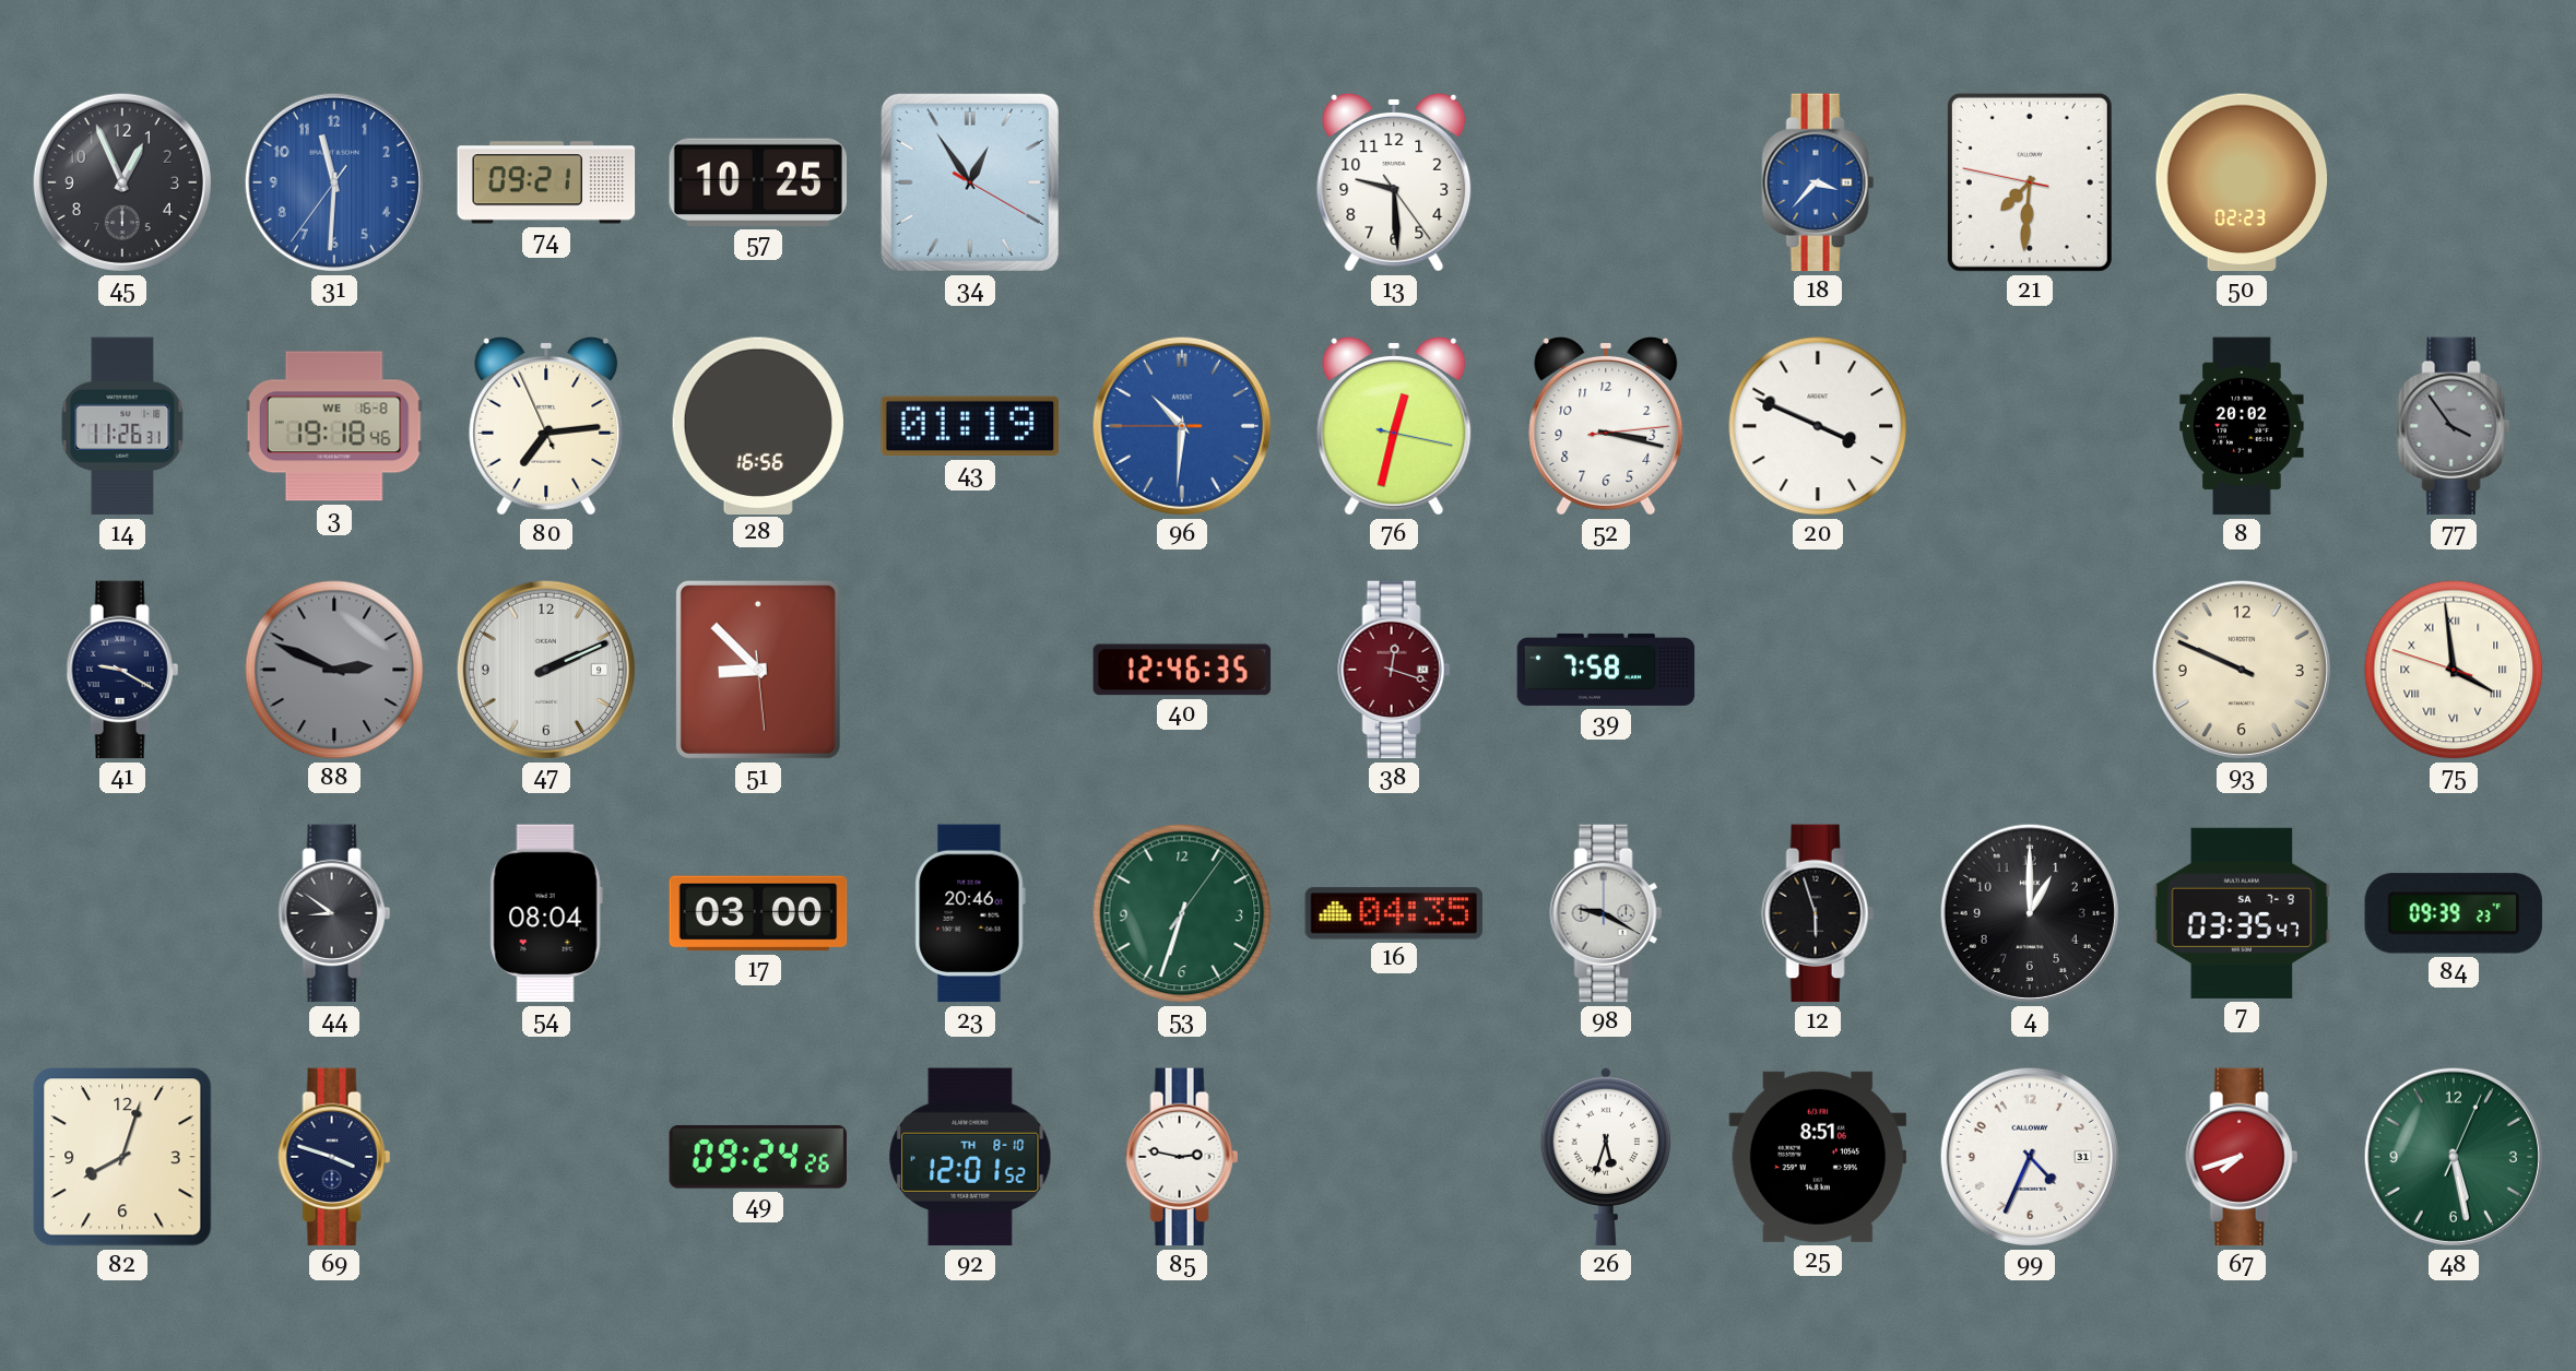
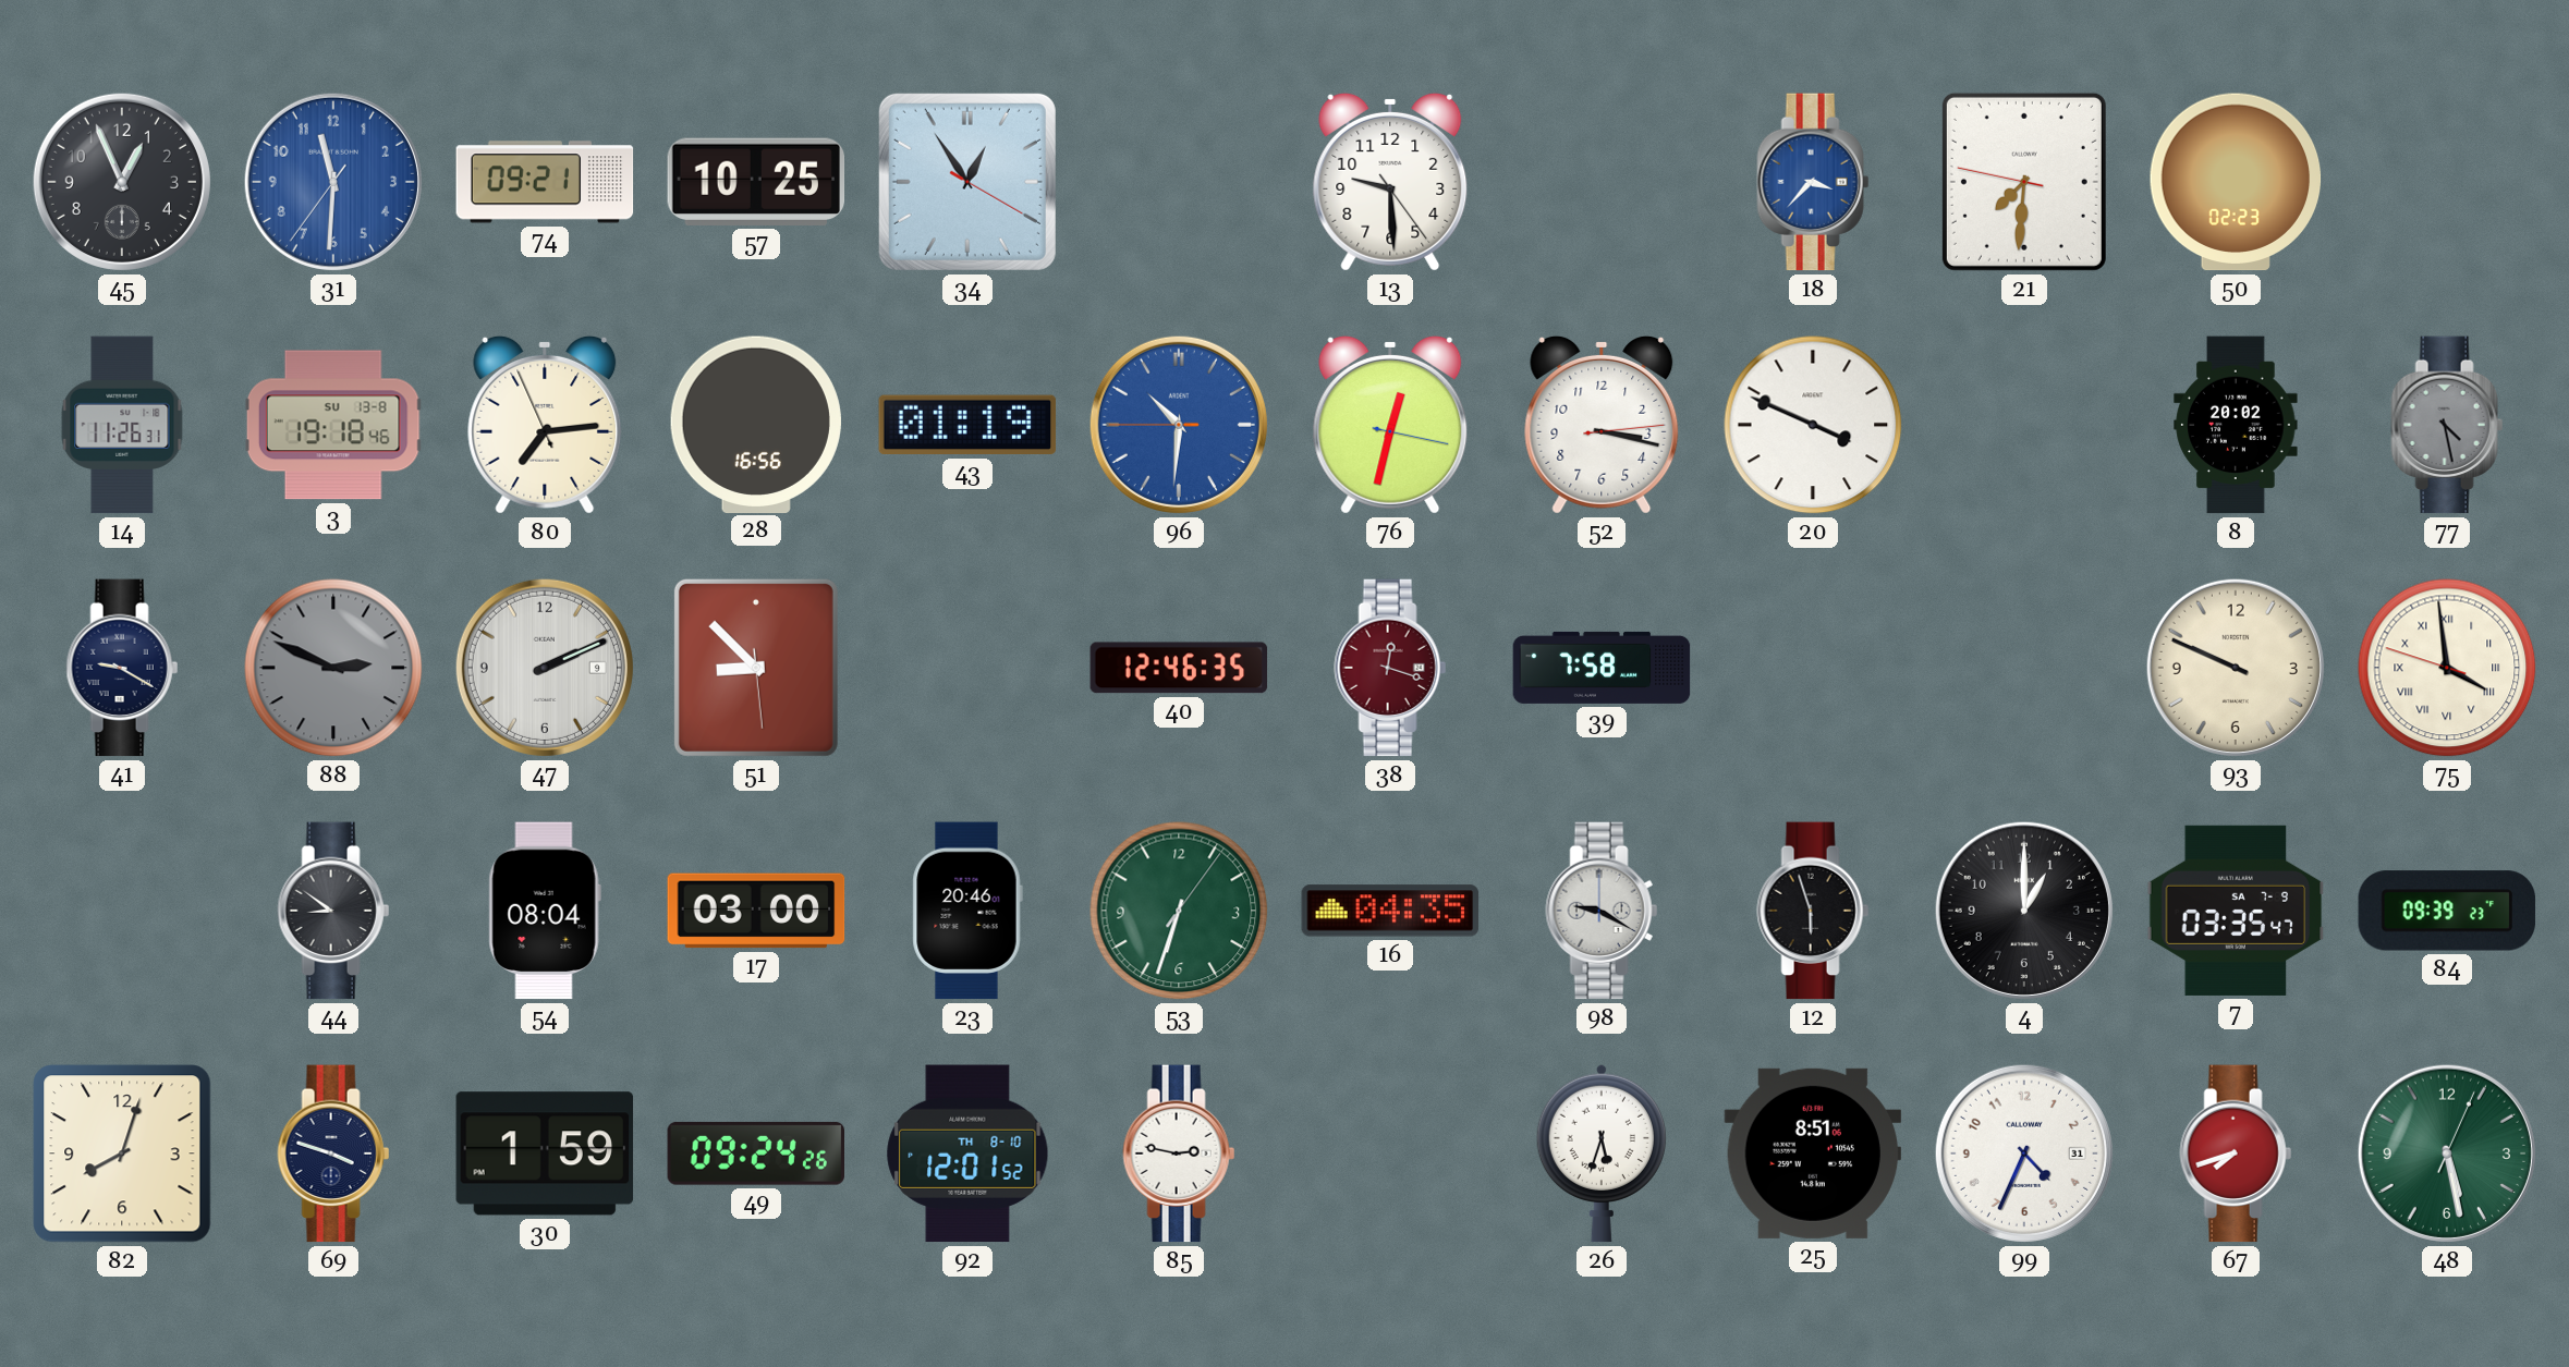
3 date: WE 16-8 -> SU 13-8
77: 3:54 -> 4:28
30: none -> 1:59
